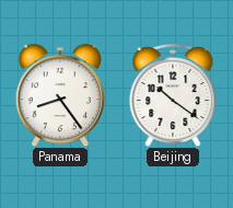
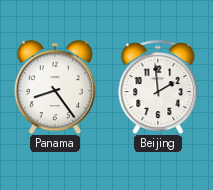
Beijing: 10:21 -> 1:59
